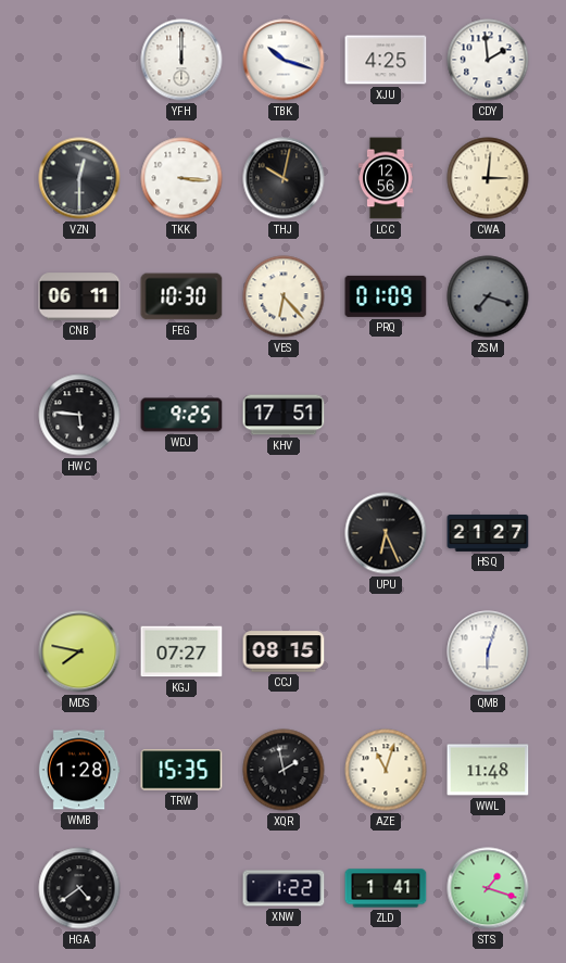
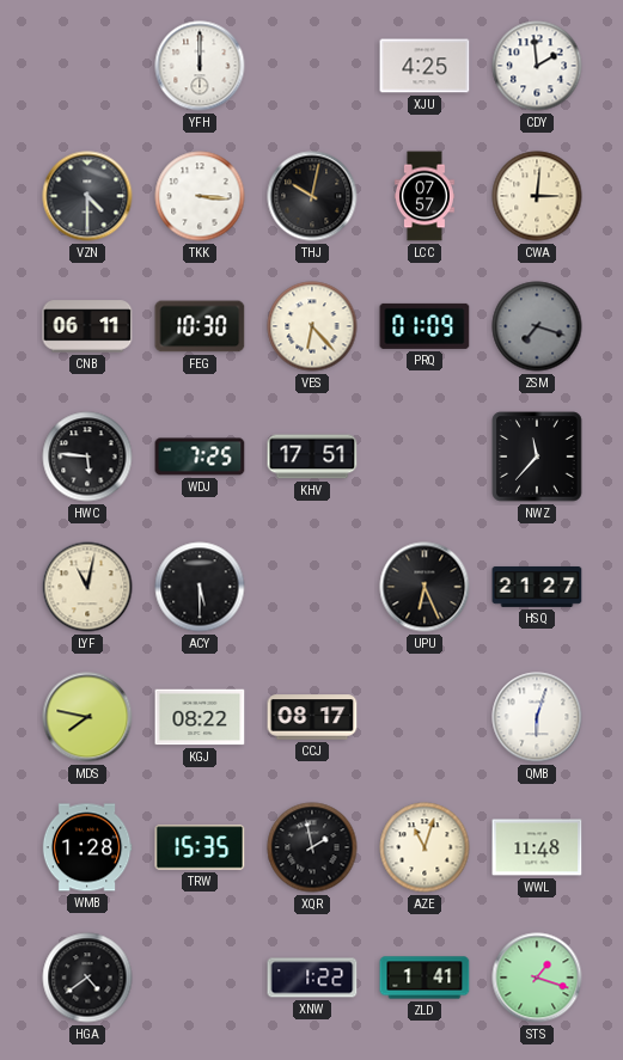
TBK: 10:18 -> none
VZN: 12:30 -> 4:30
LCC: 12:56 -> 07:57
WDJ: 9:25 -> 7:25
NWZ: none -> 11:37
LYF: none -> 11:02
ACY: none -> 5:30
KGJ: 07:27 -> 08:22
CCJ: 08:15 -> 08:17
